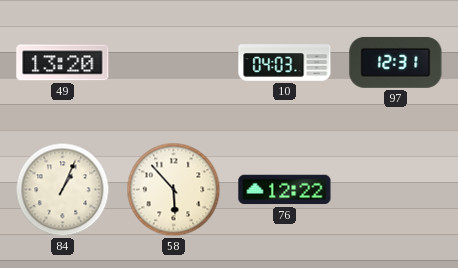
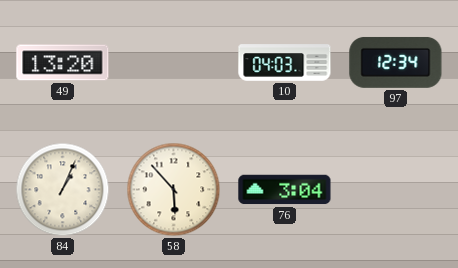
97: 12:31 -> 12:34
76: 12:22 -> 3:04
